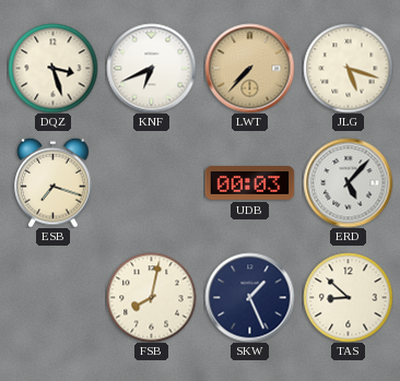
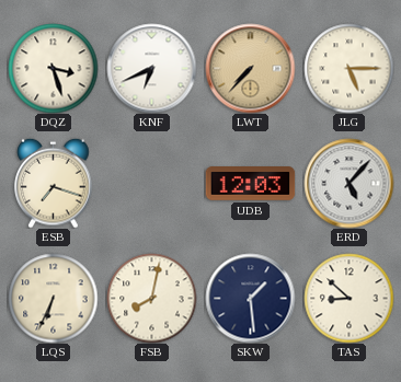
JLG: 5:18 -> 5:15
UDB: 00:03 -> 12:03
LQS: none -> 6:34
SKW: 1:26 -> 1:29
